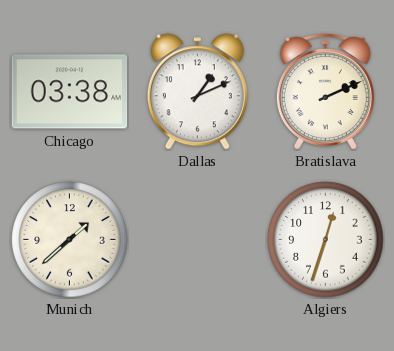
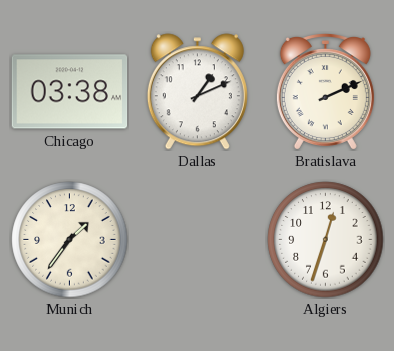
Munich: 1:38 -> 1:36
